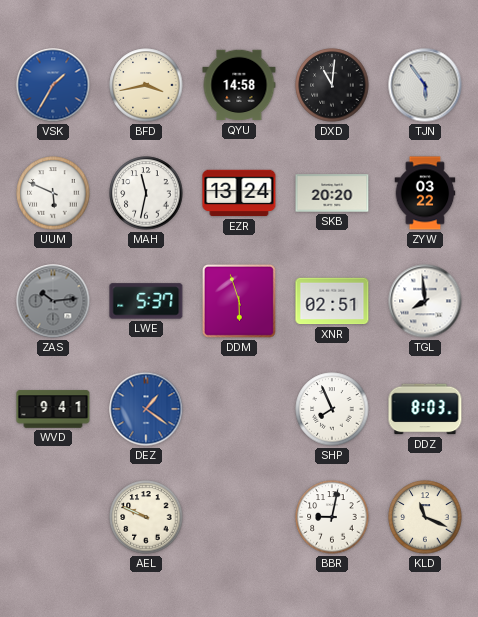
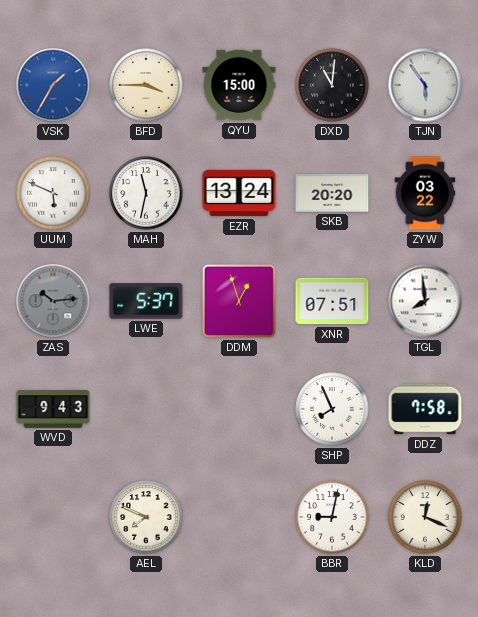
BFD: 3:43 -> 3:45
QYU: 14:58 -> 15:00
DDM: 5:57 -> 12:57
XNR: 02:51 -> 07:51
WVD: 9:41 -> 9:43
DEZ: 1:21 -> none
DDZ: 8:03 -> 7:58
AEL: 9:49 -> 7:49
KLD: 11:19 -> 12:19
